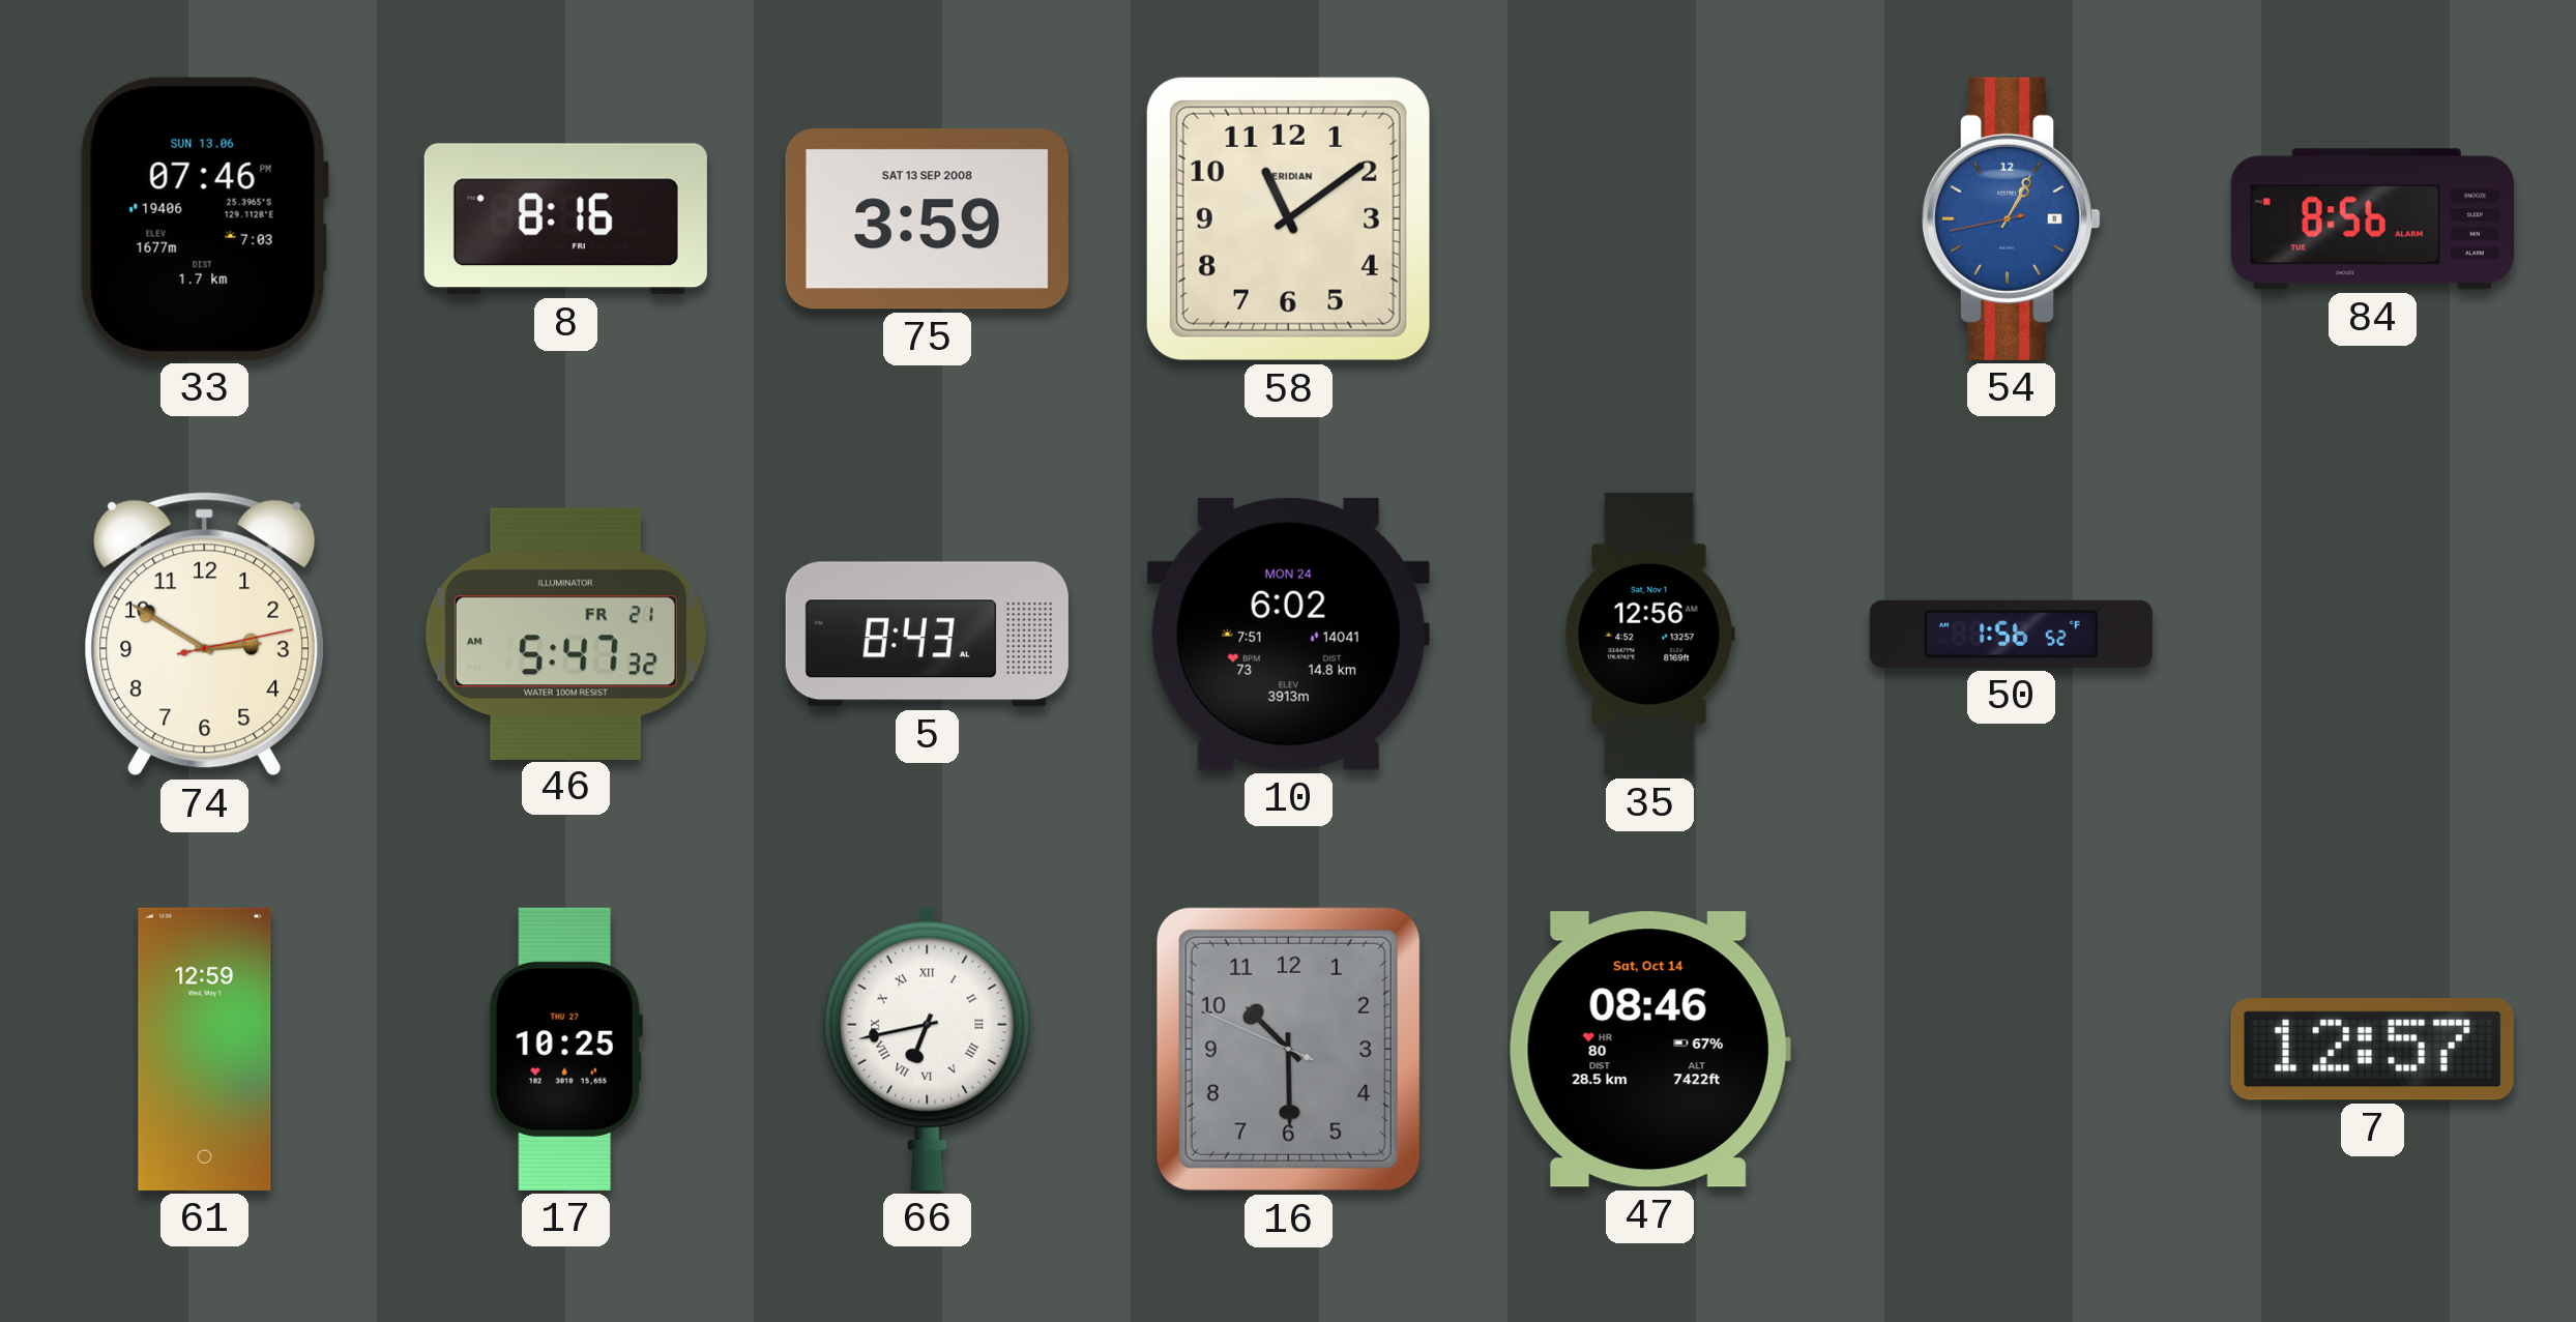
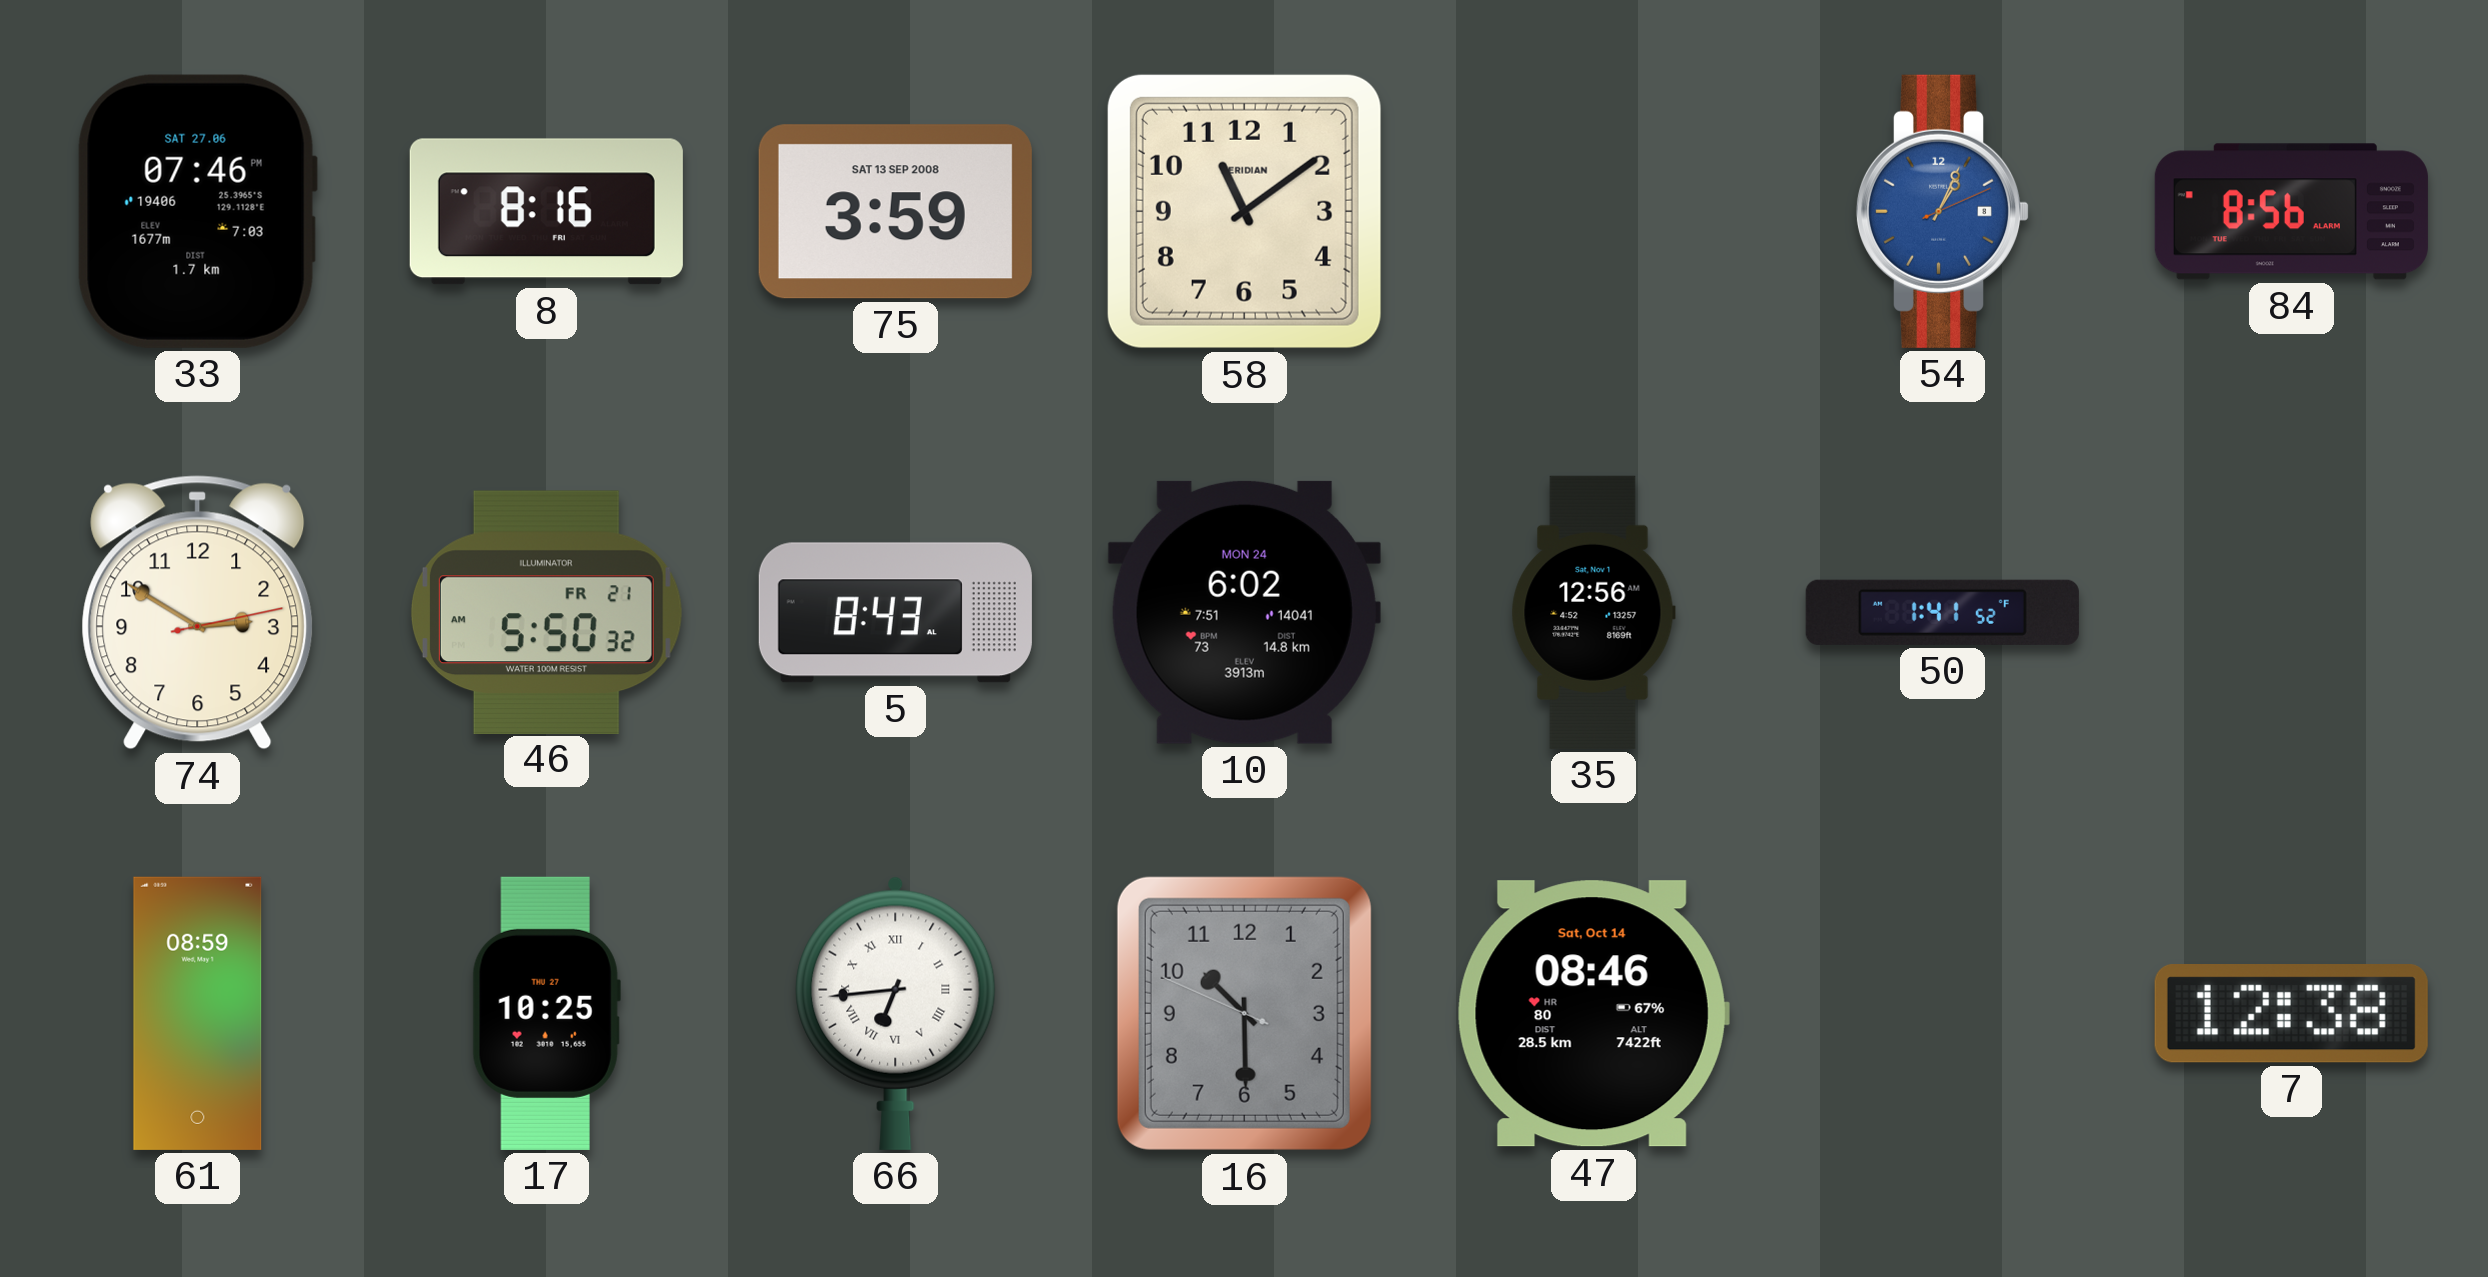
33 date: SUN 13.06 -> SAT 27.06
54: 1:04:43 -> 1:04:11
46: 5:47 -> 5:50
50: 1:56 -> 1:41
61: 12:59 -> 08:59
66: 6:43 -> 6:44
7: 12:57 -> 12:38
